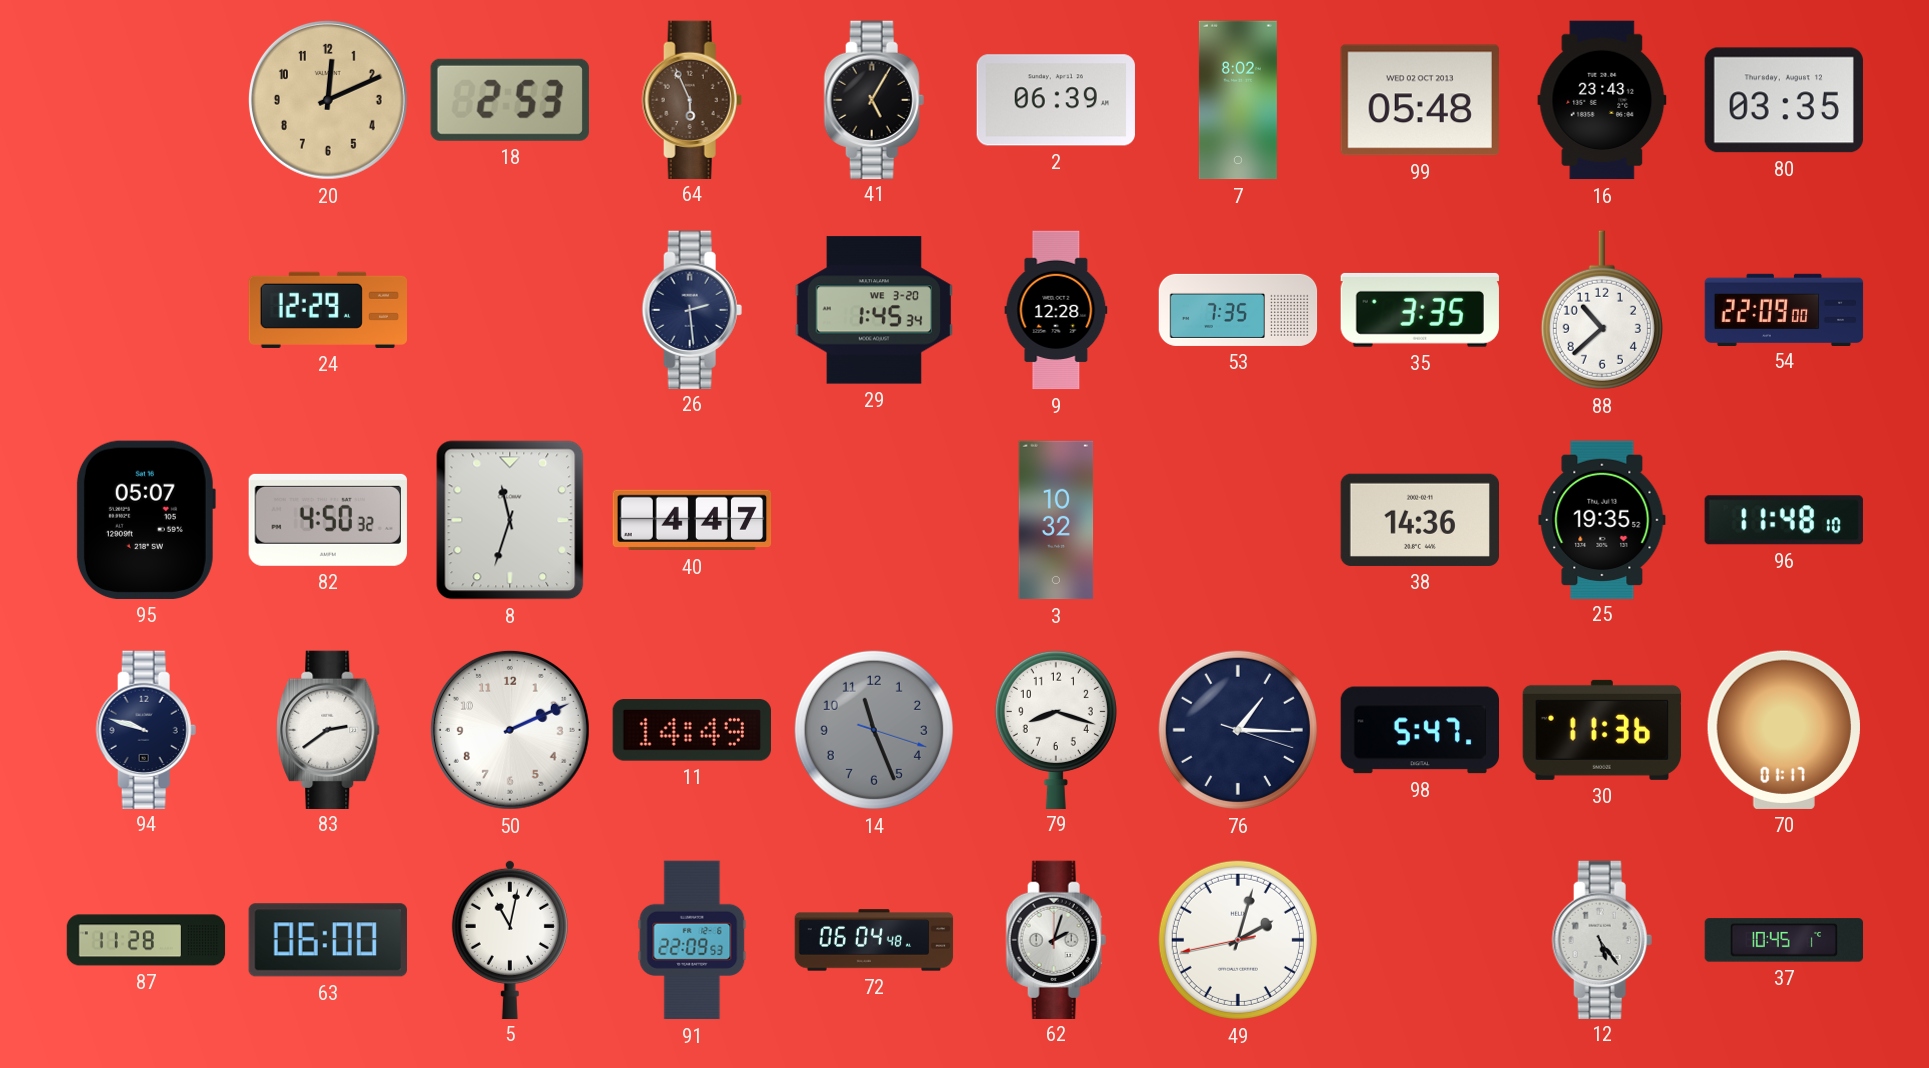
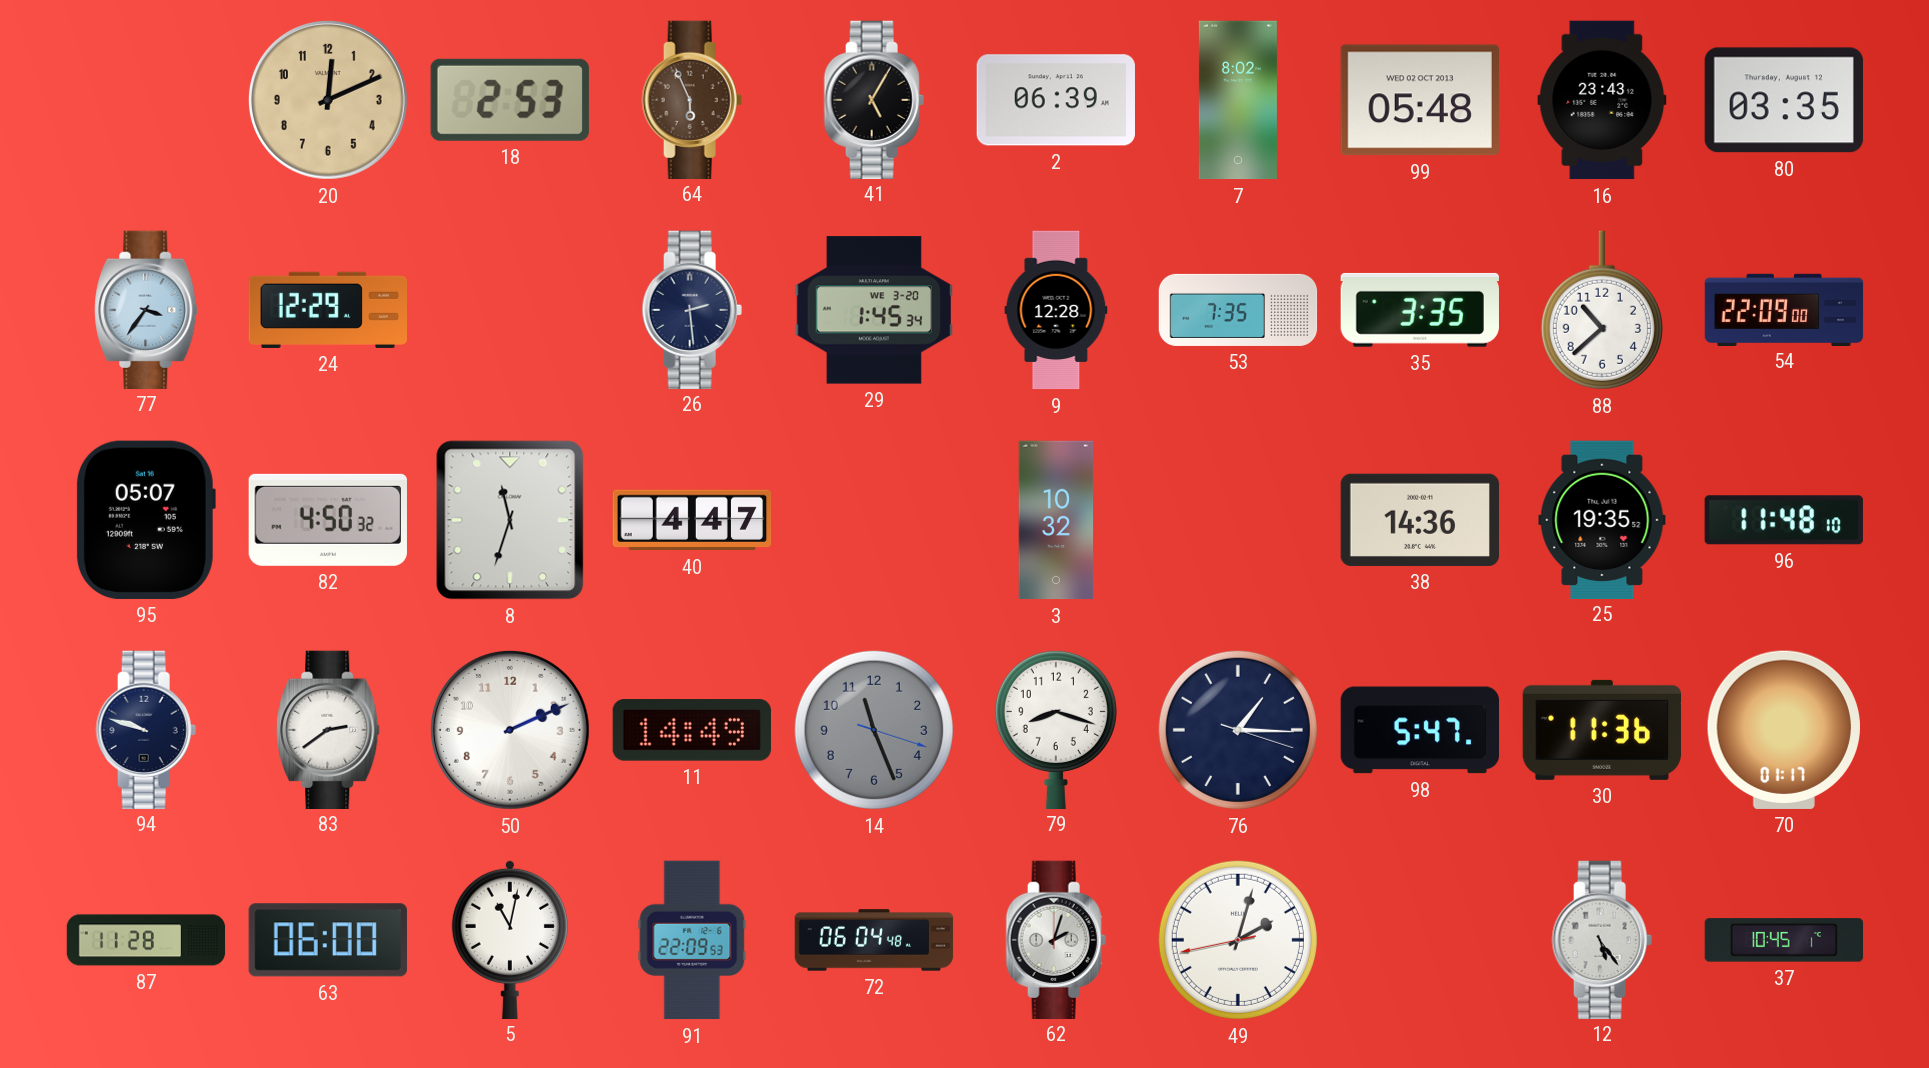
77: none -> 3:36
